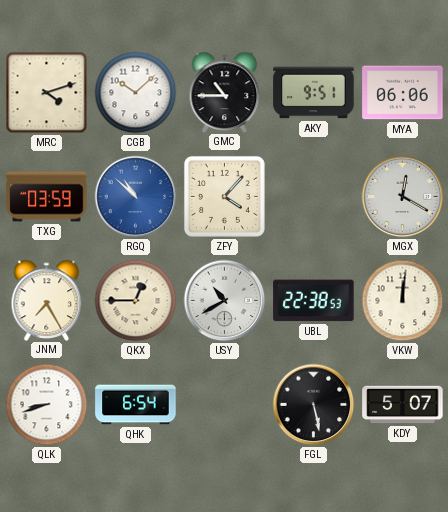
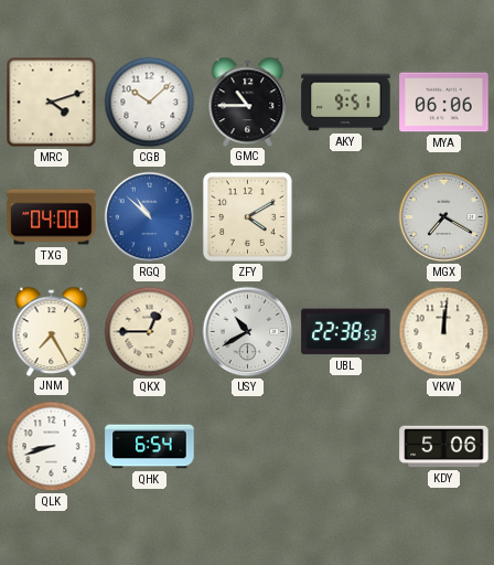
TXG: 03:59 -> 04:00
ZFY: 4:07 -> 4:10
MGX: 12:20 -> 7:20
FGL: 5:28 -> none
KDY: 5:07 -> 5:06
